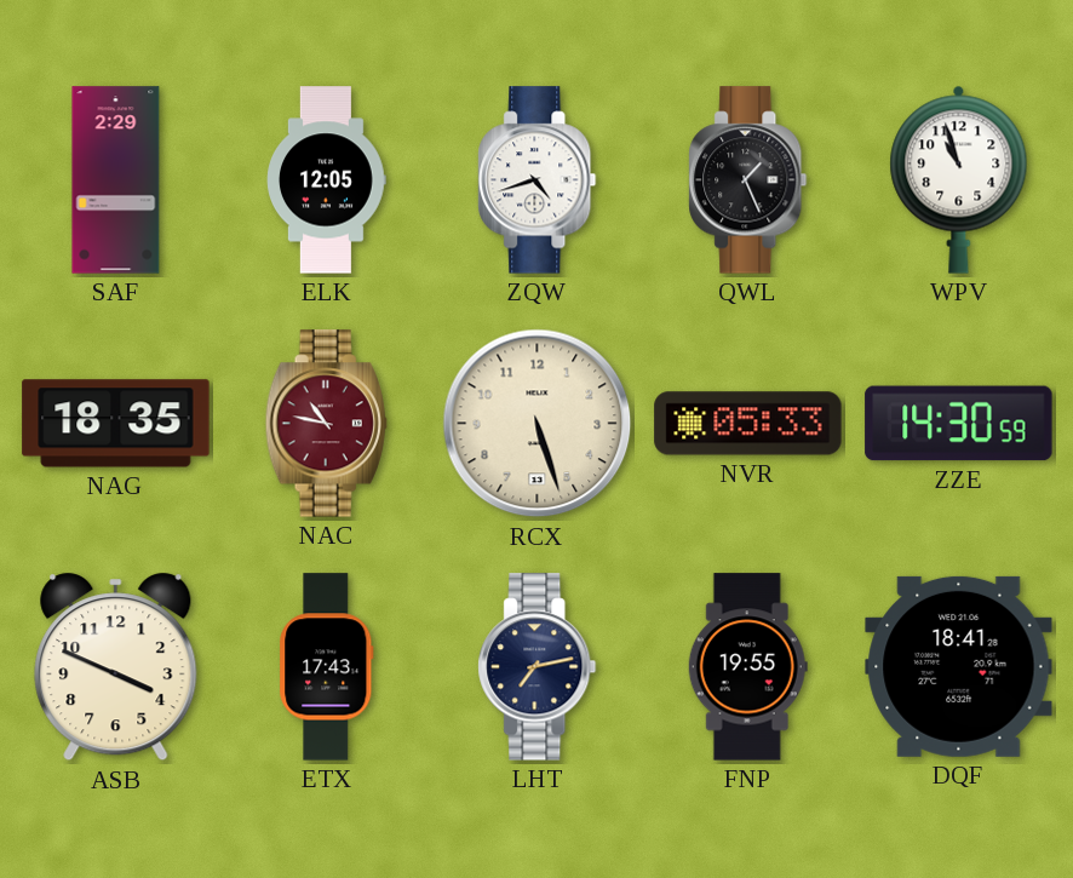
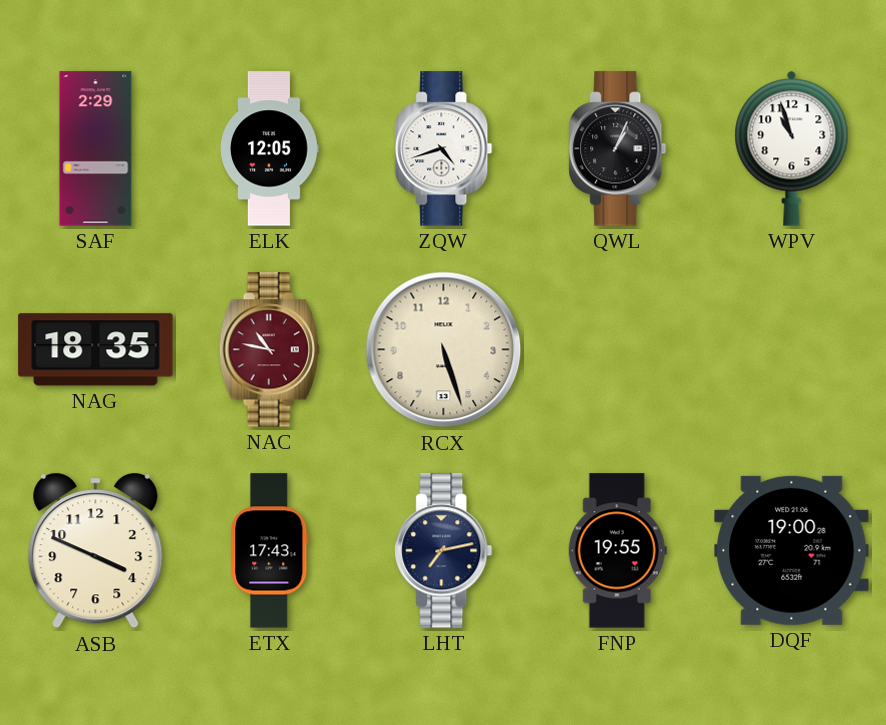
QWL: 1:26 -> 1:04
NVR: 05:33 -> none
ZZE: 14:30 -> none
DQF: 18:41 -> 19:00
